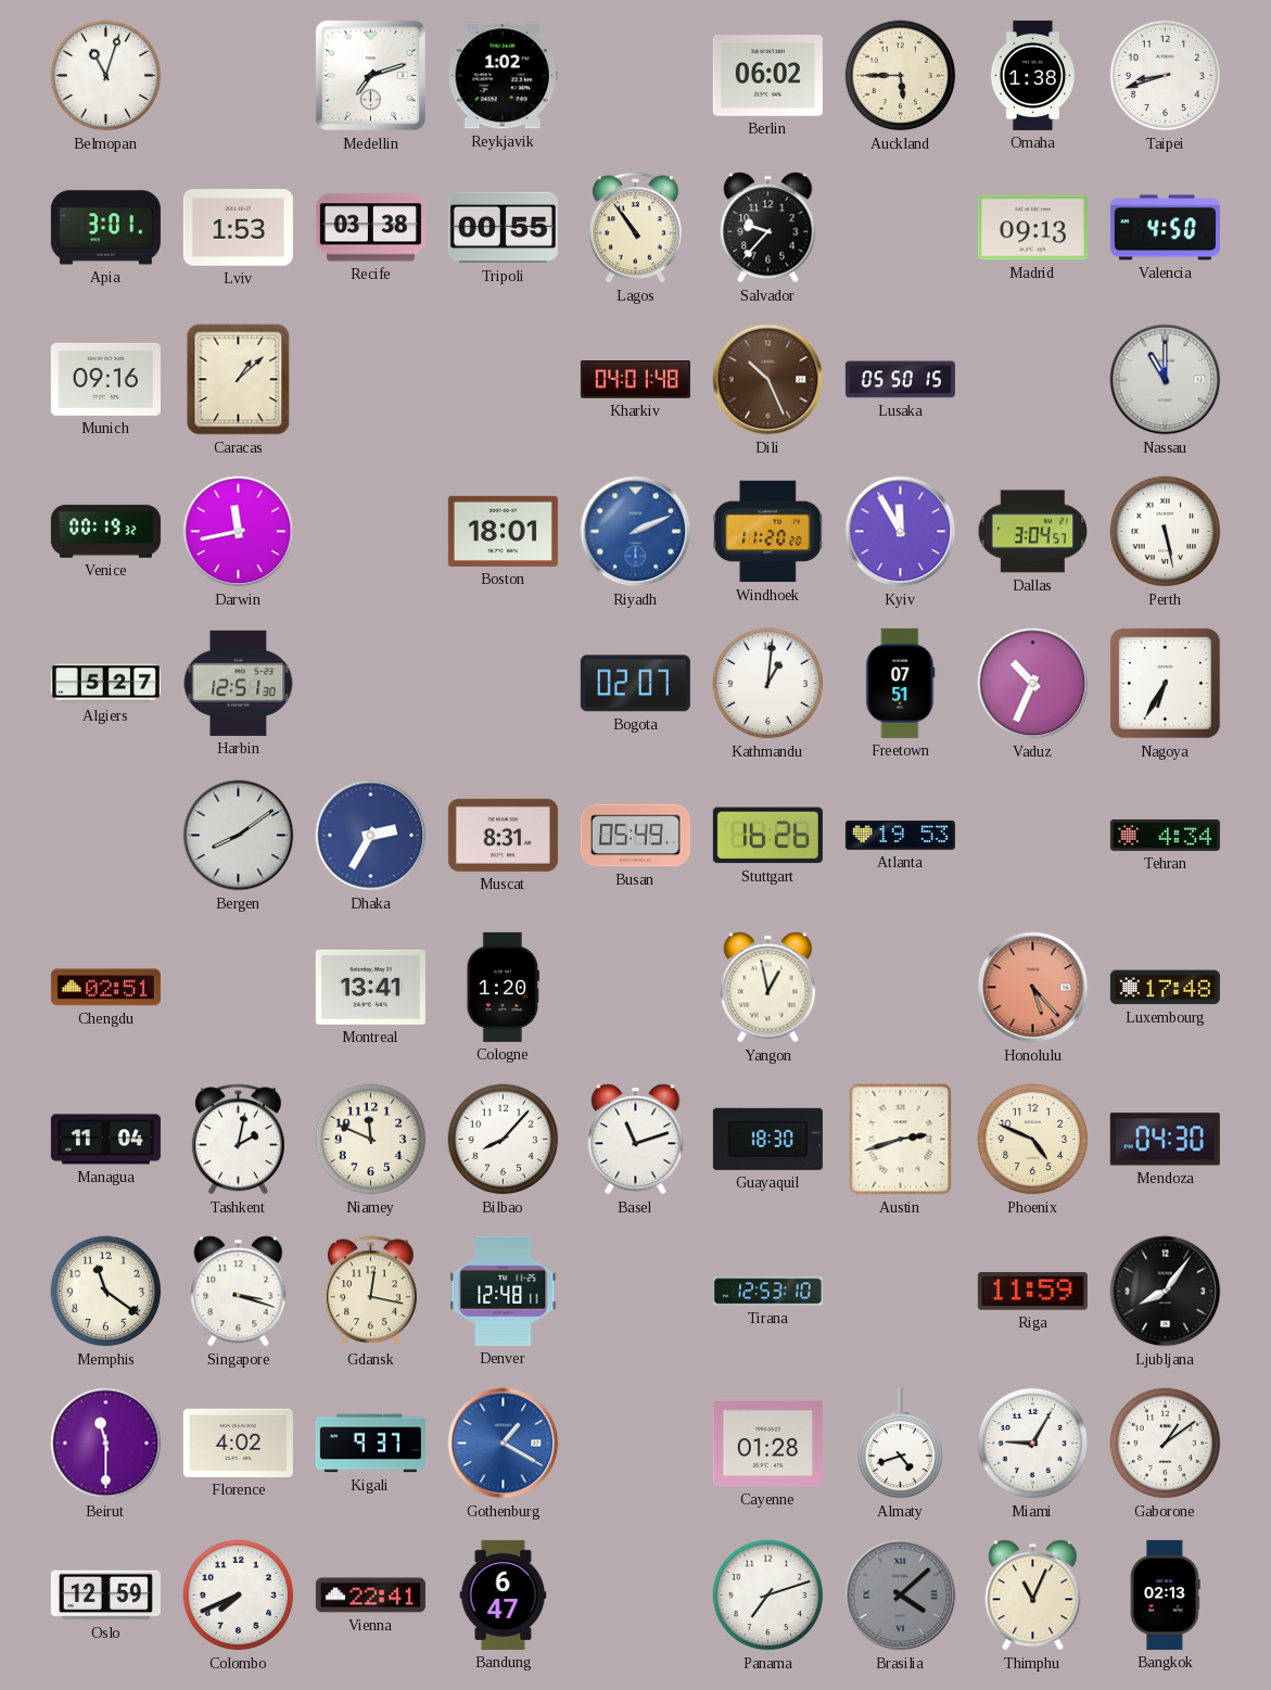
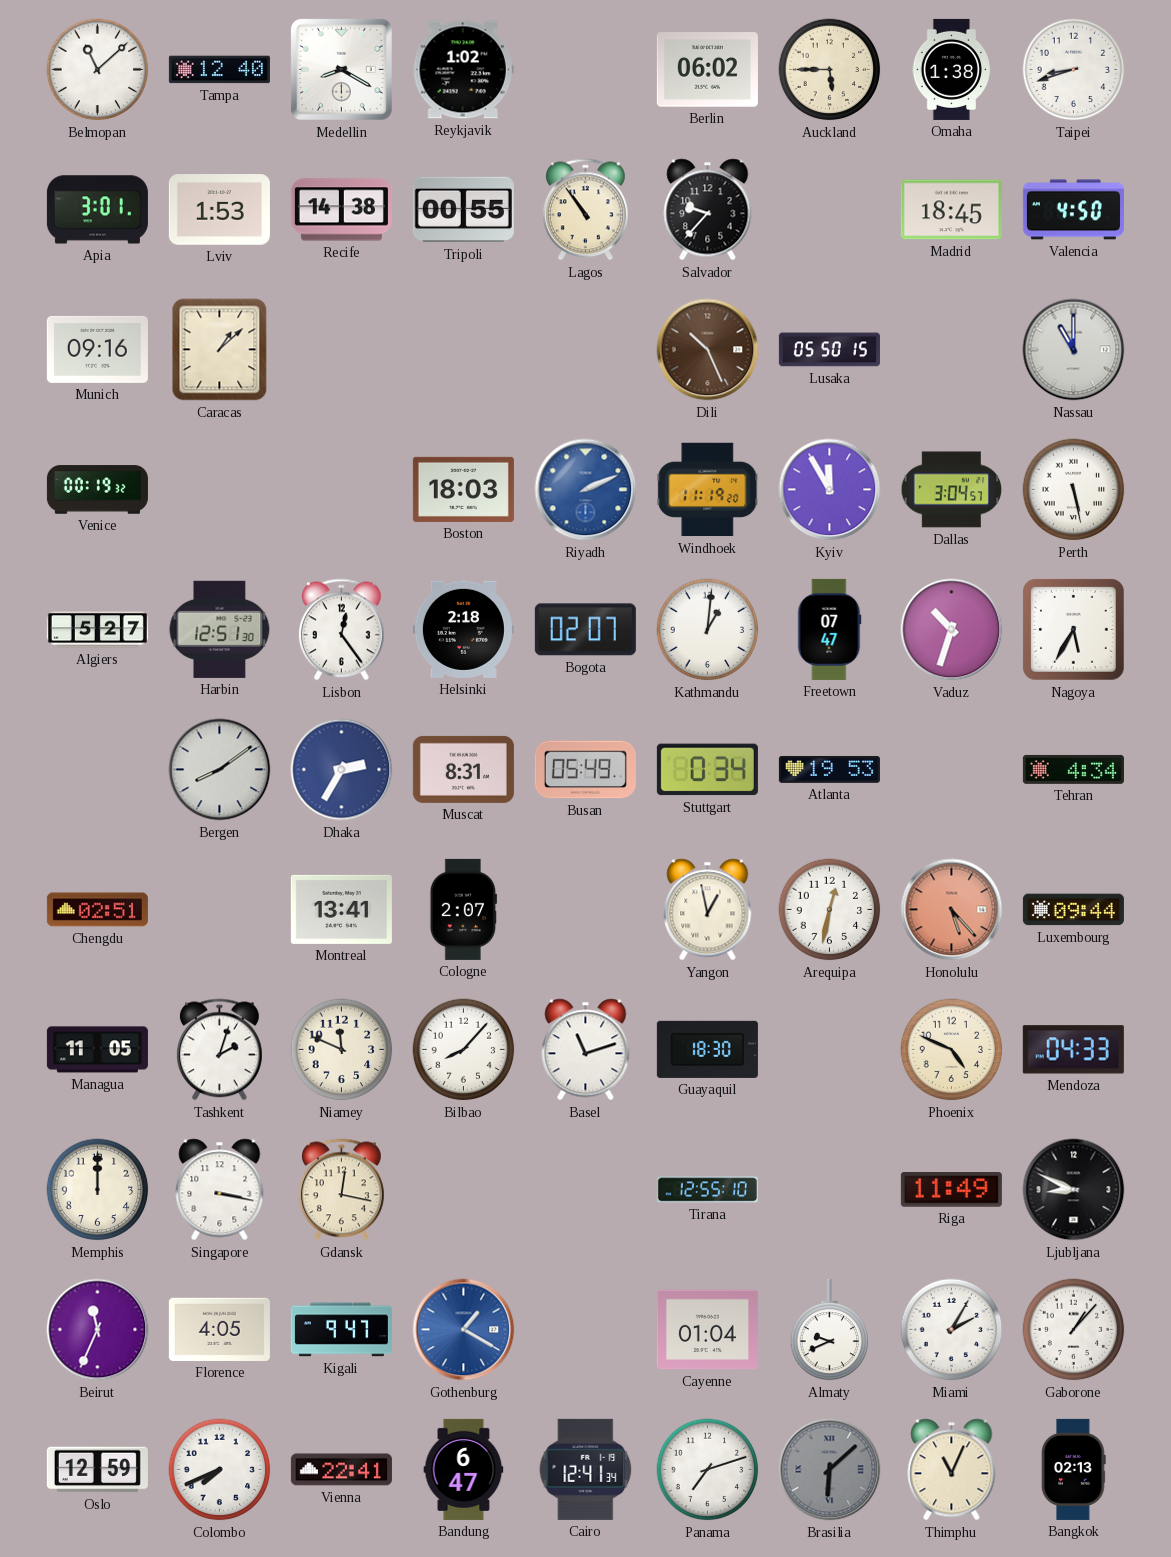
Belmopan: 11:03 -> 11:08
Tampa: none -> 12:40
Medellin: 7:12 -> 8:20
Recife: 03:38 -> 14:38
Madrid: 09:13 -> 18:45
Kharkiv: 04:01 -> none
Darwin: 11:43 -> none
Boston: 18:01 -> 18:03
Windhoek: 11:20 -> 11:19
Lisbon: none -> 12:24
Helsinki: none -> 2:18
Freetown: 07:51 -> 07:47
Vaduz: 10:34 -> 10:33
Nagoya: 6:35 -> 5:35
Stuttgart: 16:26 -> 0:34
Cologne: 1:20 -> 2:07
Arequipa: none -> 12:32
Luxembourg: 17:48 -> 09:44
Managua: 11:04 -> 11:05
Tashkent: 2:02 -> 2:03
Austin: 2:42 -> none
Mendoza: 04:30 -> 04:33
Memphis: 11:21 -> 12:00
Singapore: 3:18 -> 3:17
Denver: 12:48 -> none
Tirana: 12:53 -> 12:55
Riga: 11:59 -> 11:49
Ljubljana: 8:06 -> 8:49
Beirut: 11:30 -> 11:34
Florence: 4:02 -> 4:05
Kigali: 9:37 -> 9:47
Cayenne: 01:28 -> 01:04
Almaty: 4:42 -> 9:41
Miami: 9:05 -> 2:05
Gaborone: 1:09 -> 1:07
Cairo: none -> 12:41
Brasilia: 4:08 -> 6:08
